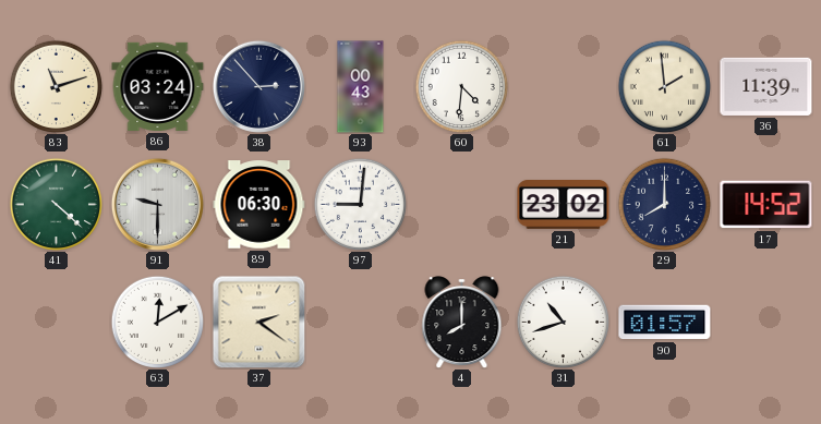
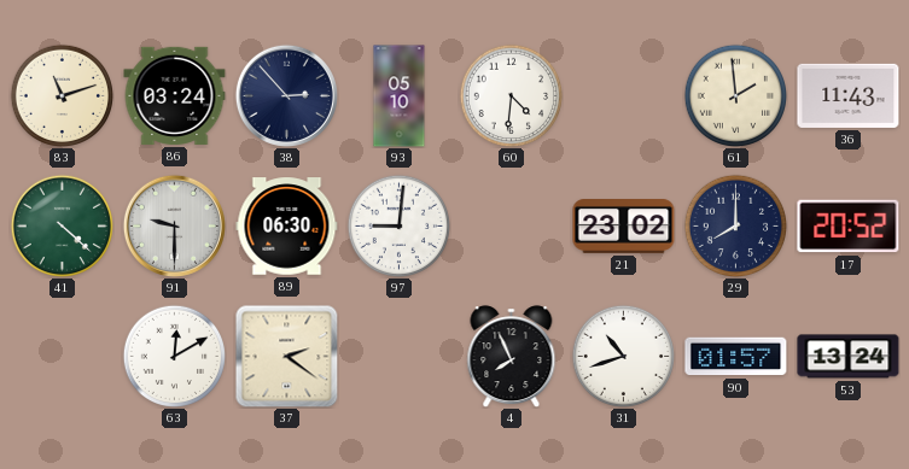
93: 00:43 -> 05:10
36: 11:39 -> 11:43
17: 14:52 -> 20:52
4: 8:00 -> 7:56
53: none -> 13:24
